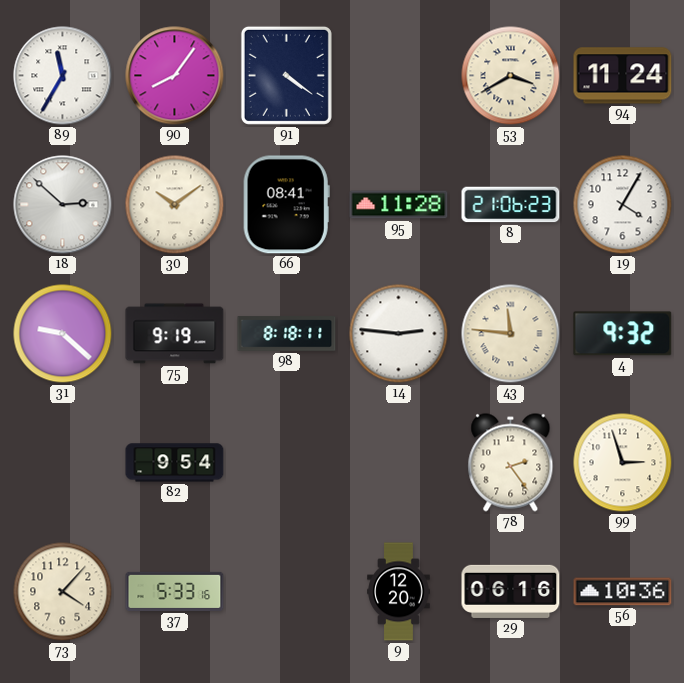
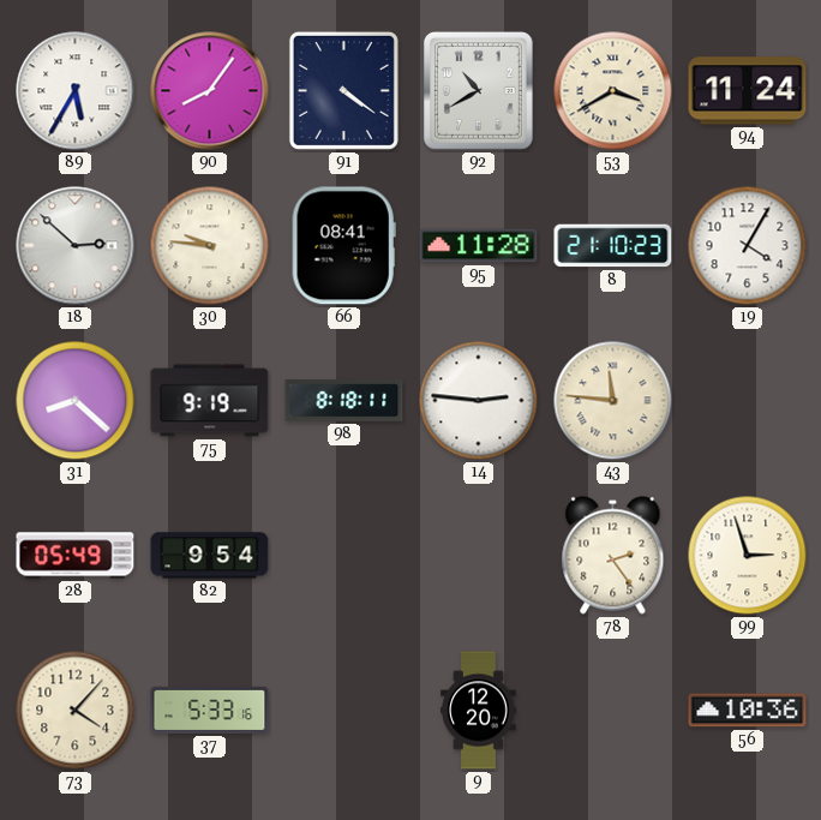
89: 11:35 -> 5:35
92: none -> 10:40
30: 10:09 -> 9:46
8: 21:06 -> 21:10
31: 9:22 -> 8:22
4: 9:32 -> none
28: none -> 05:49
29: 06:16 -> none
